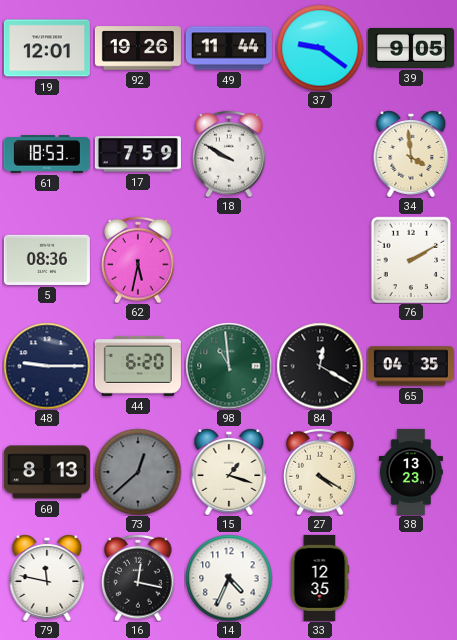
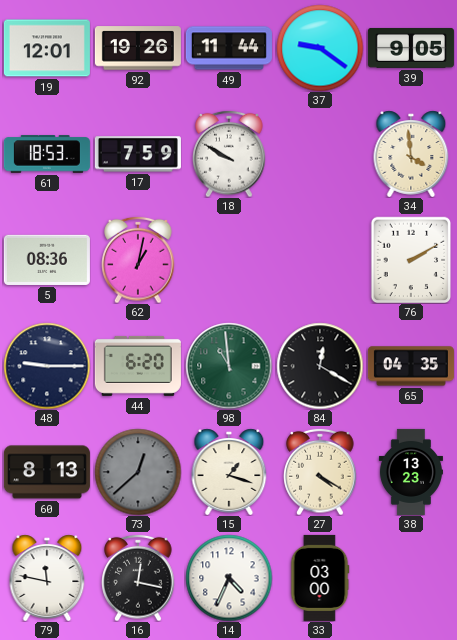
62: 5:32 -> 1:02
33: 12:35 -> 03:00
